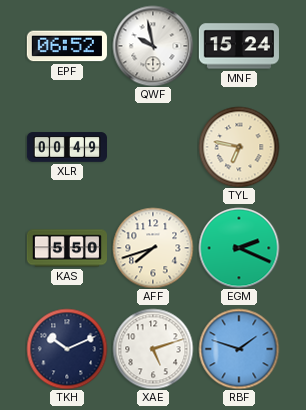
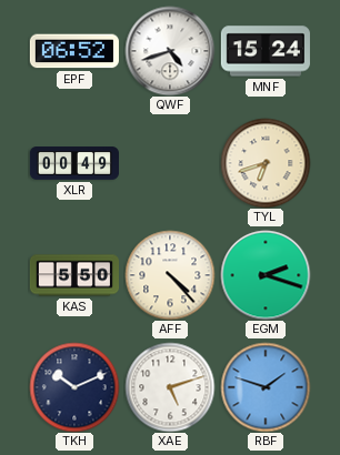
QWF: 9:58 -> 4:42
TYL: 6:47 -> 6:42
AFF: 7:42 -> 4:23
EGM: 2:19 -> 2:18
